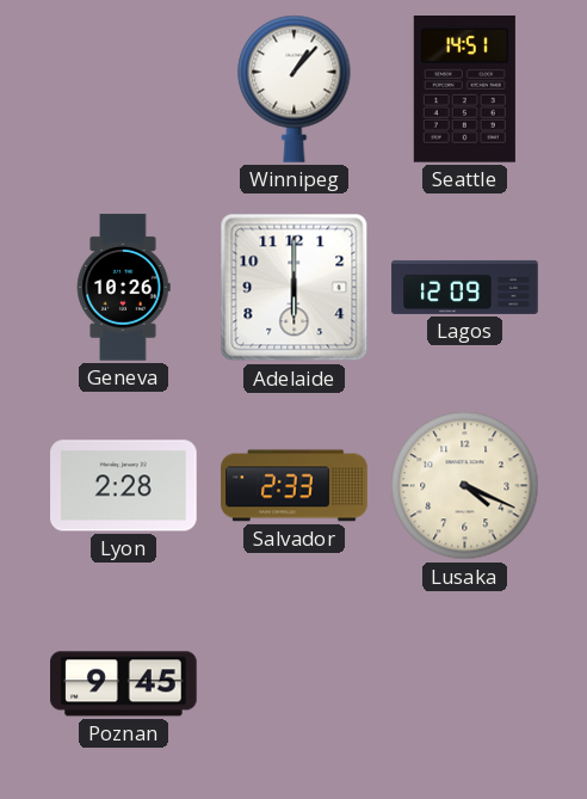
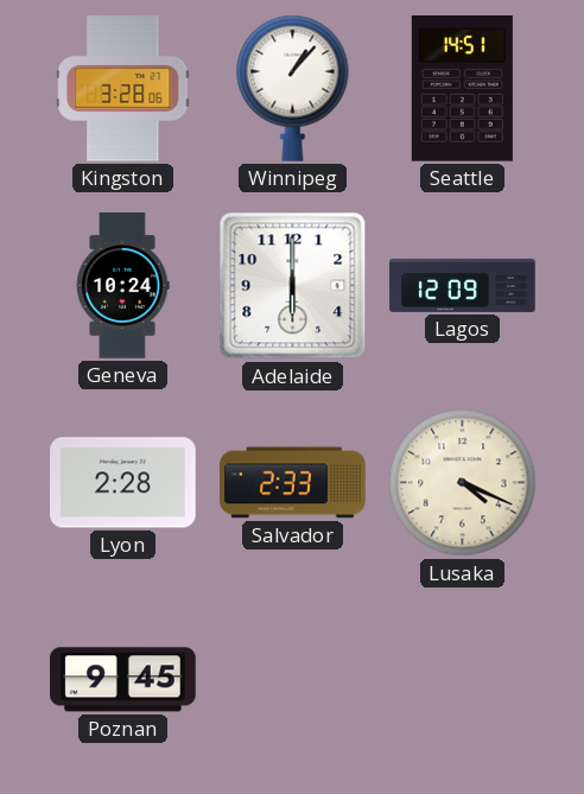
Kingston: none -> 3:28
Geneva: 10:26 -> 10:24
